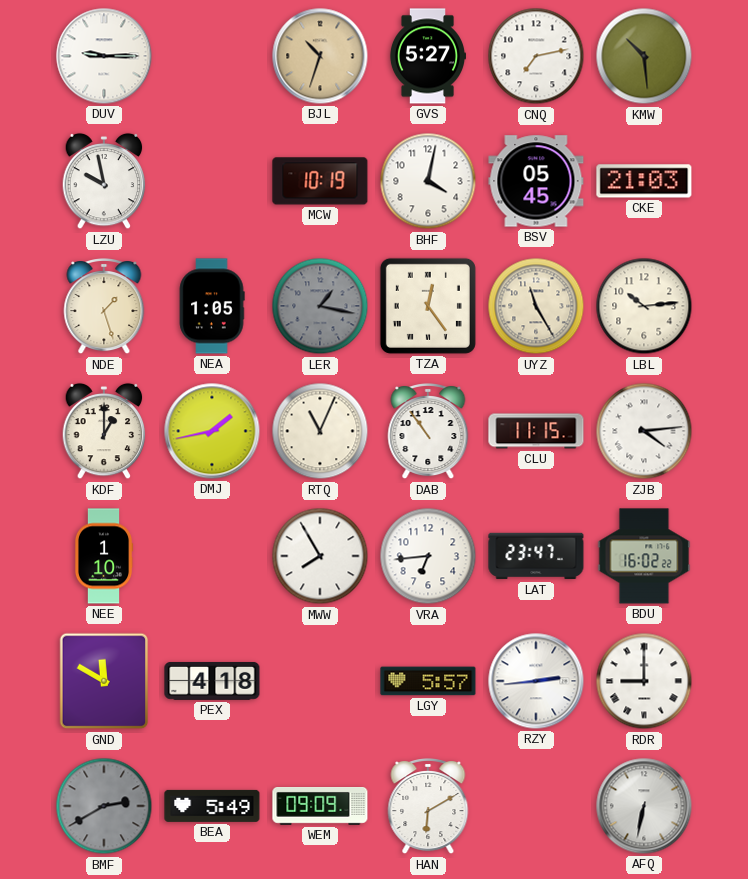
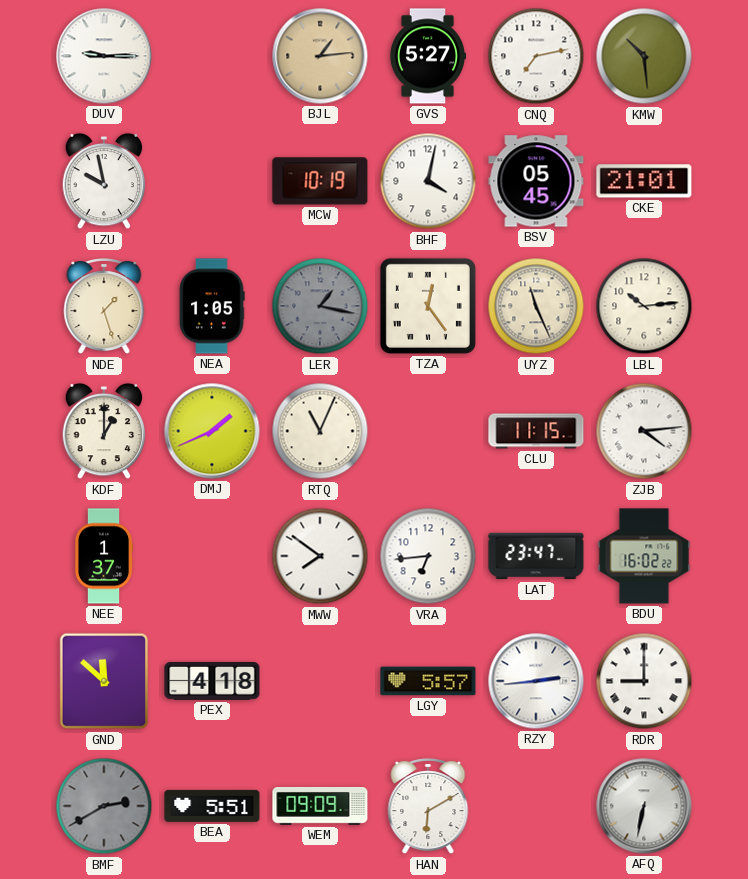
BJL: 10:33 -> 1:14
CKE: 21:03 -> 21:01
UYZ: 11:25 -> 11:26
DMJ: 1:43 -> 1:41
DAB: 10:54 -> none
NEE: 1:10 -> 1:37
MWW: 7:55 -> 7:51
GND: 11:50 -> 11:52
BEA: 5:49 -> 5:51
